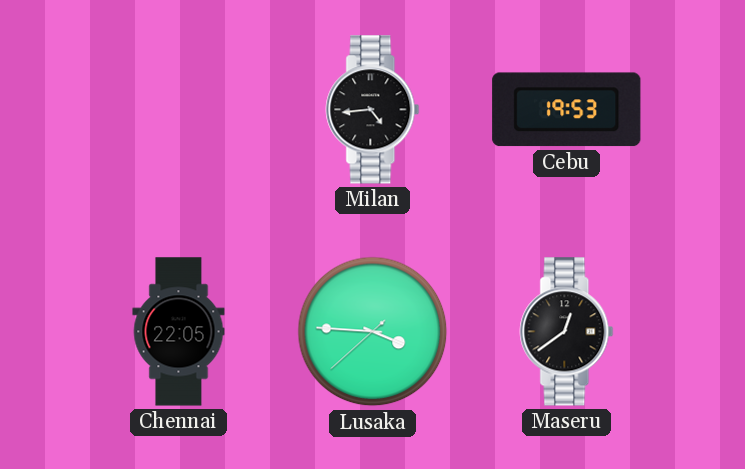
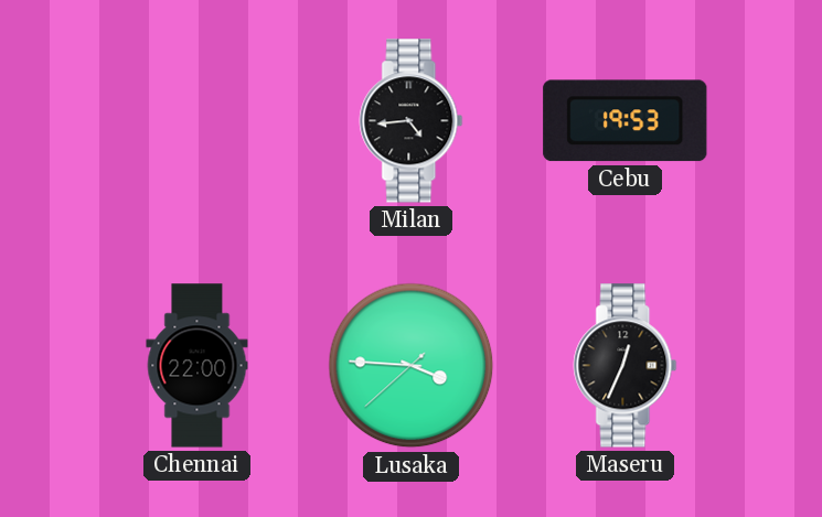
Chennai: 22:05 -> 22:00
Maseru: 12:39 -> 12:34
